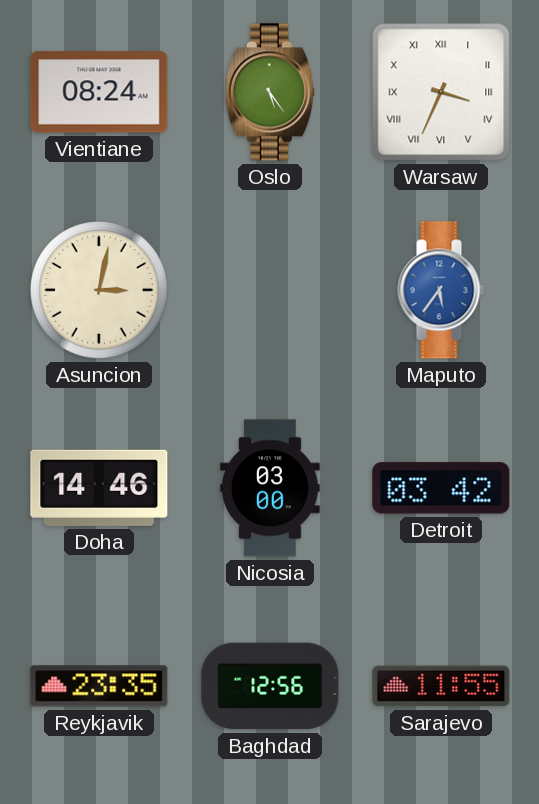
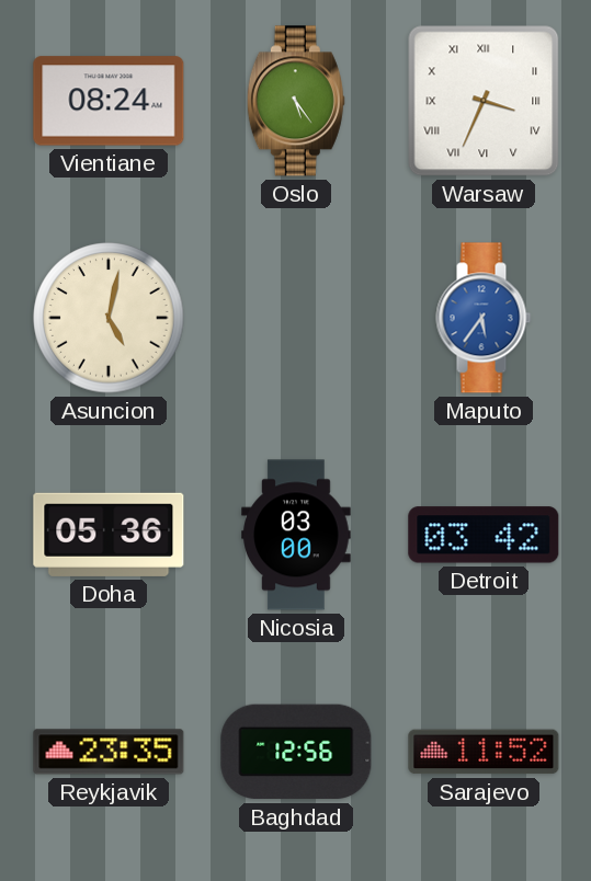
Asuncion: 3:02 -> 5:02
Doha: 14:46 -> 05:36
Sarajevo: 11:55 -> 11:52
